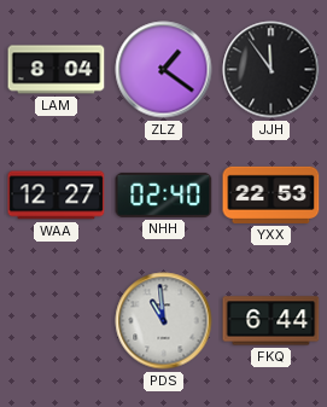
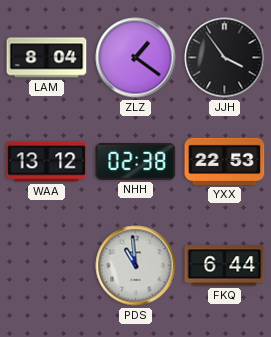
JJH: 11:54 -> 3:54
WAA: 12:27 -> 13:12
NHH: 02:40 -> 02:38
